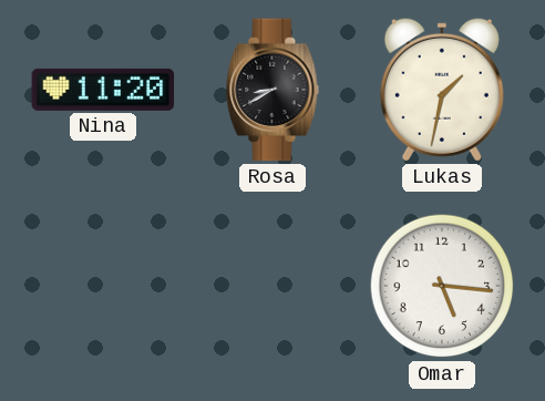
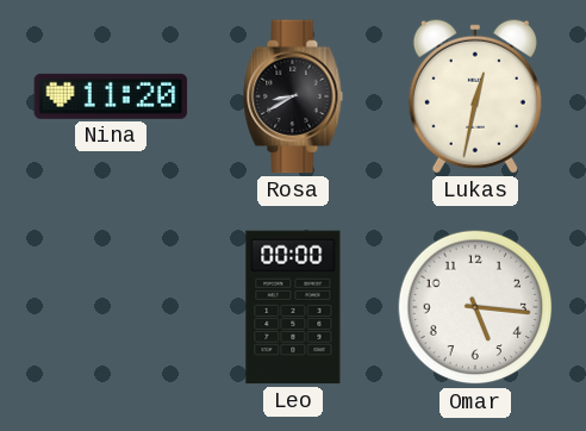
Lukas: 1:32 -> 12:32
Leo: none -> 00:00
